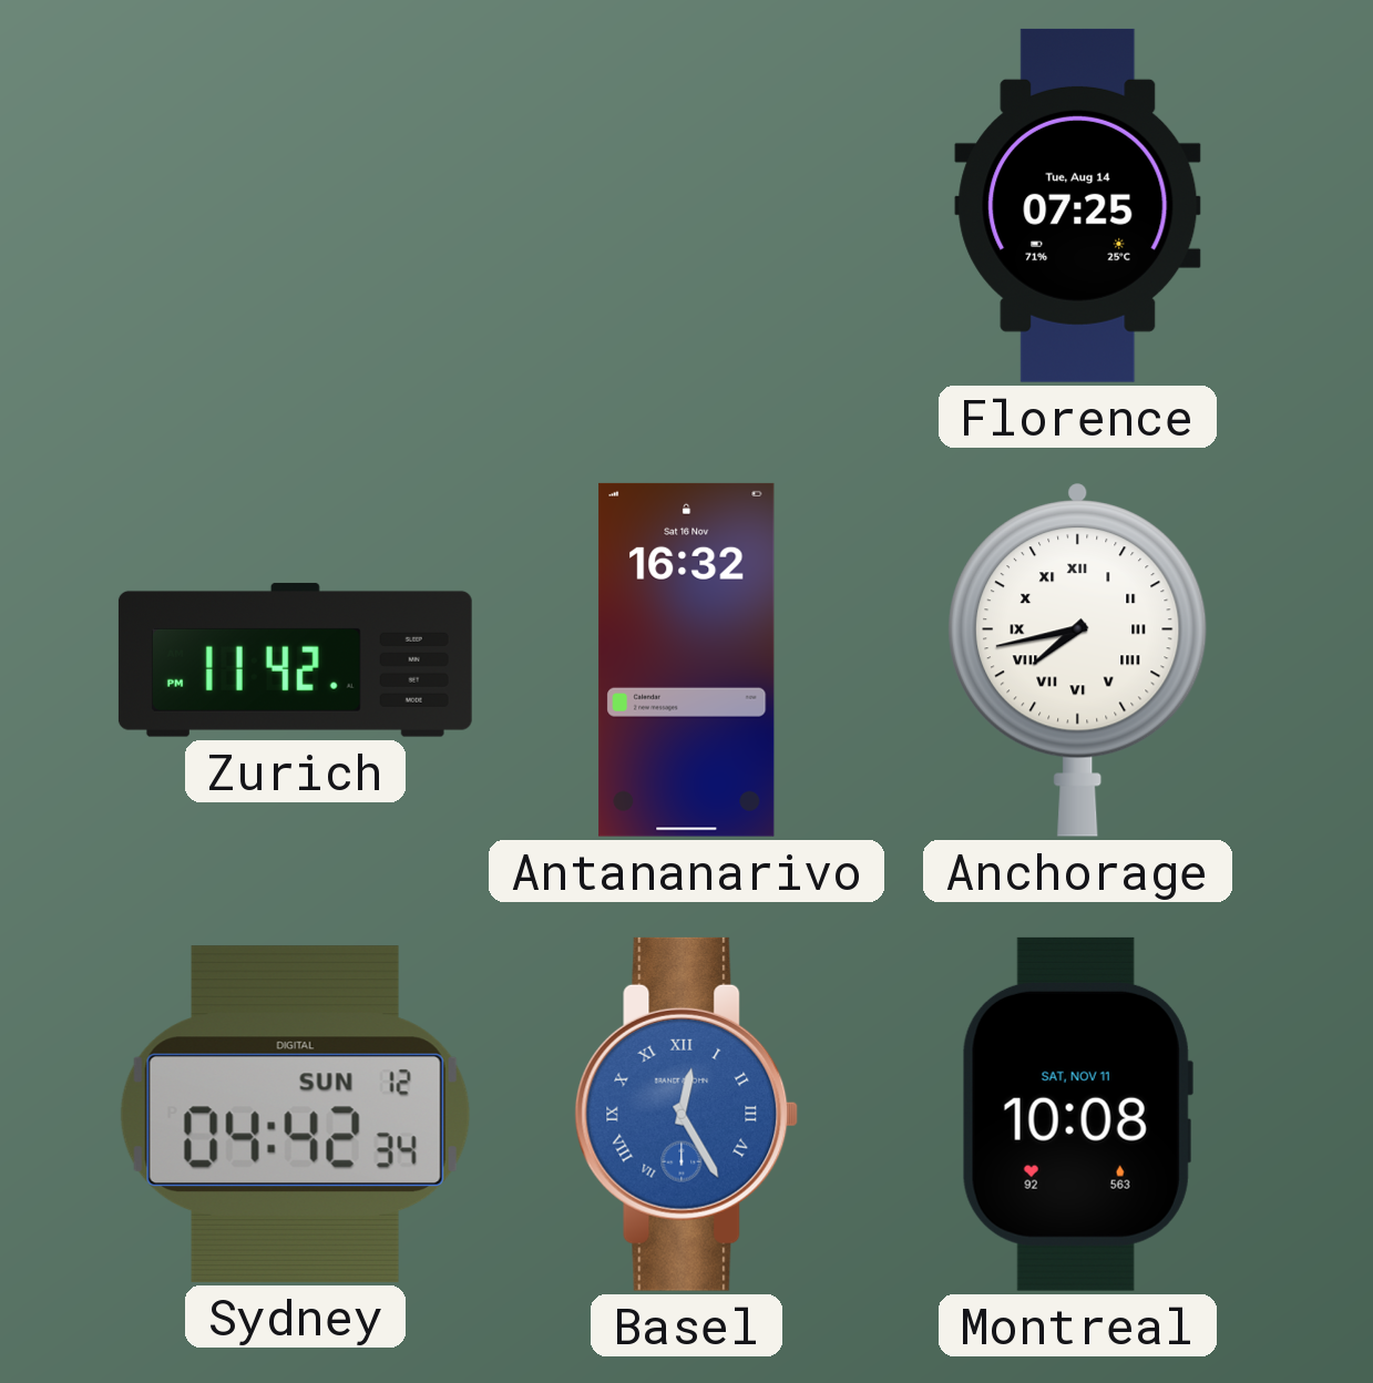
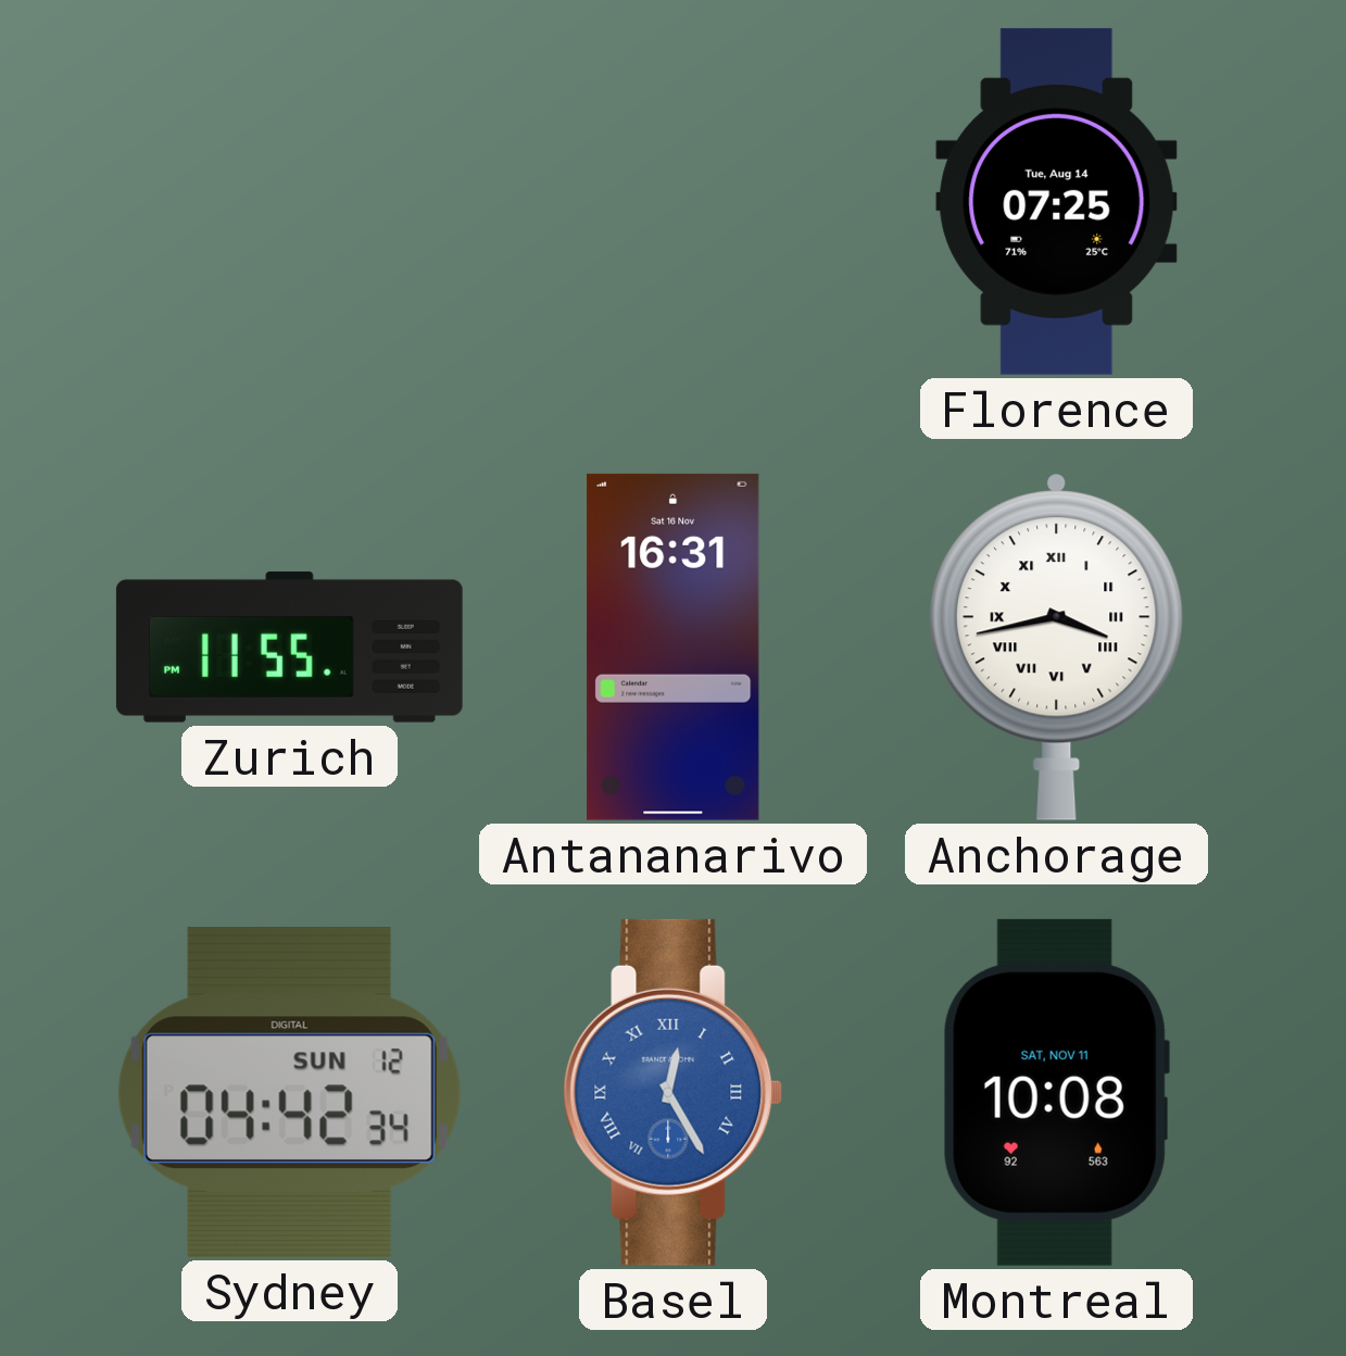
Zurich: 11:42 -> 11:55
Antananarivo: 16:32 -> 16:31
Anchorage: 7:43 -> 3:43
